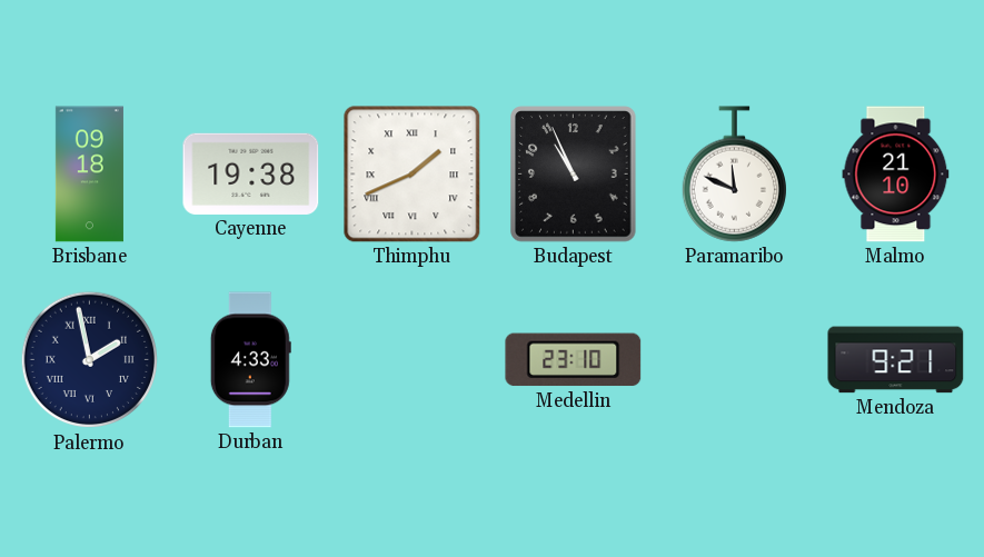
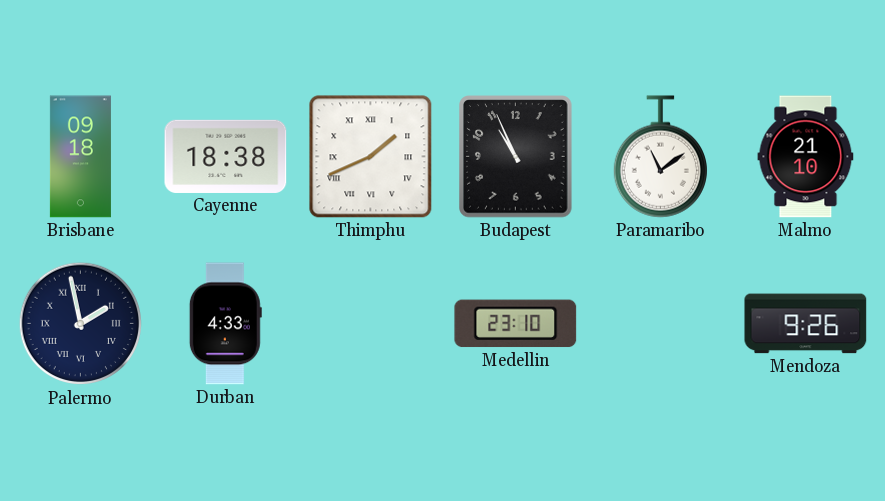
Cayenne: 19:38 -> 18:38
Paramaribo: 11:49 -> 11:09
Mendoza: 9:21 -> 9:26
